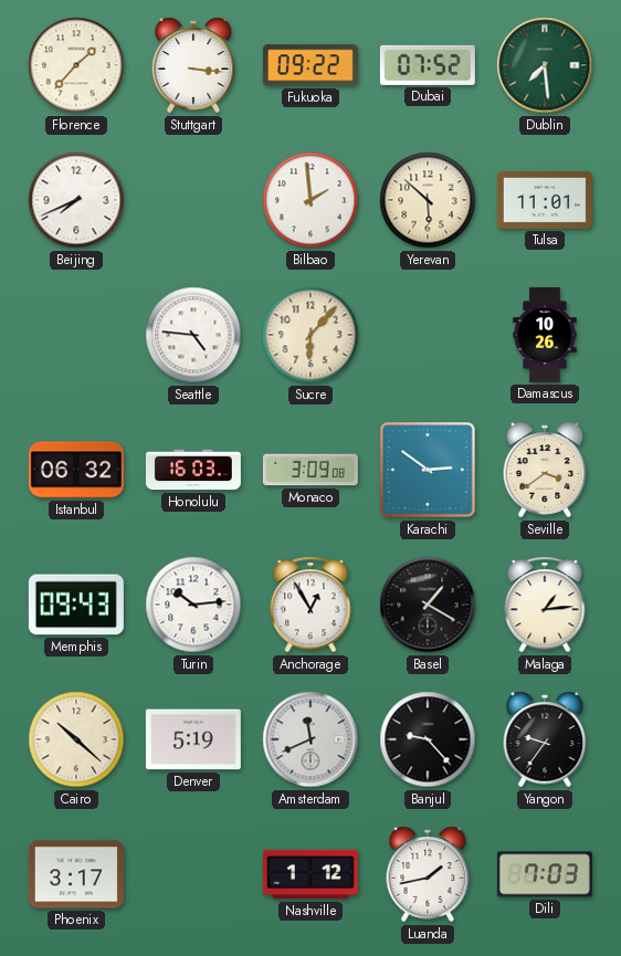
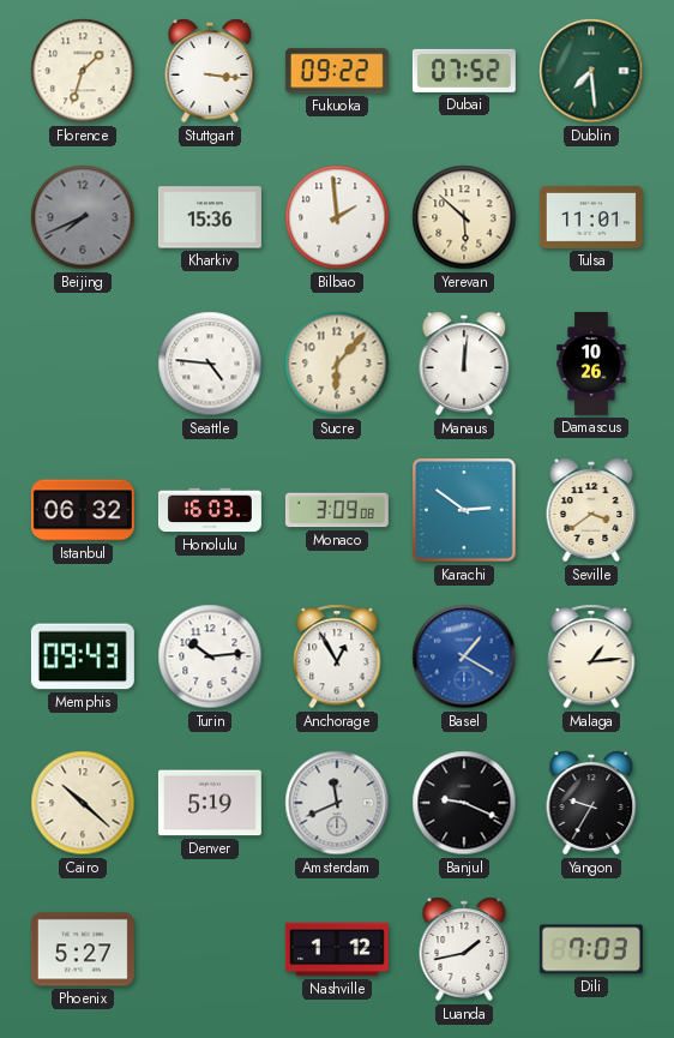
Florence: 1:37 -> 1:33
Beijing dial: white -> grey
Kharkiv: none -> 15:36
Manaus: none -> 12:01
Basel dial: black -> blue
Banjul: 9:23 -> 9:19
Yangon: 9:36 -> 9:35
Phoenix: 3:17 -> 5:27
